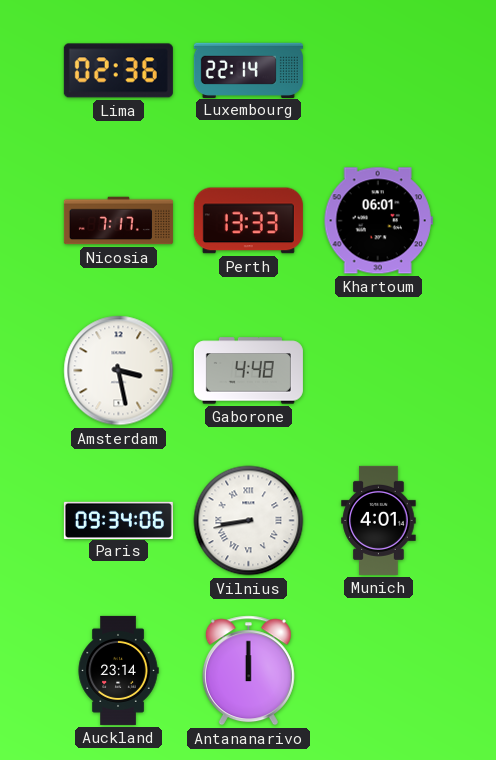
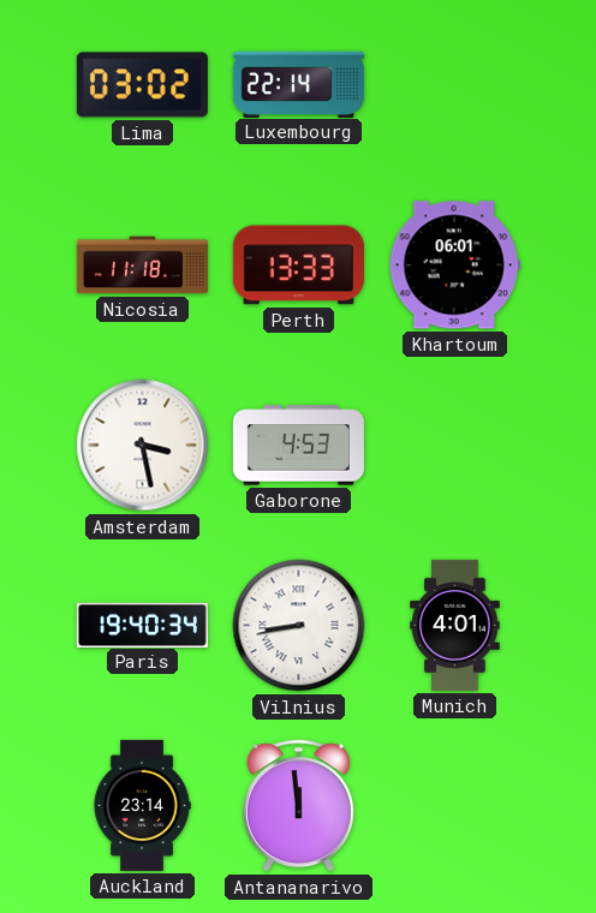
Lima: 02:36 -> 03:02
Nicosia: 7:17 -> 11:18
Gaborone: 4:48 -> 4:53
Paris: 09:34 -> 19:40
Antananarivo: 12:00 -> 11:59
